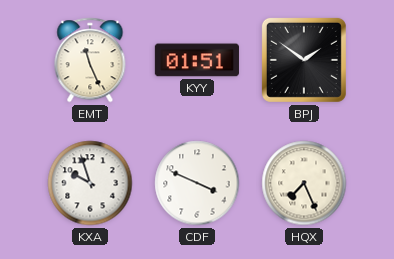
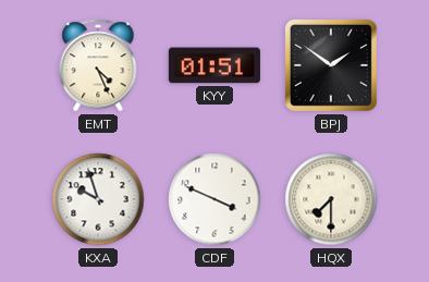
EMT: 11:26 -> 4:26
HQX: 7:26 -> 7:30
